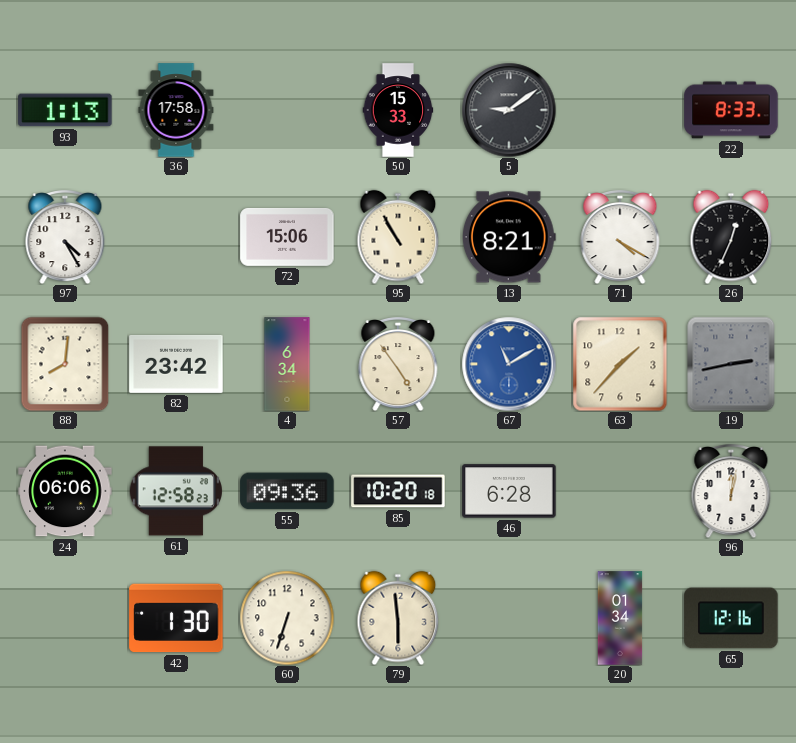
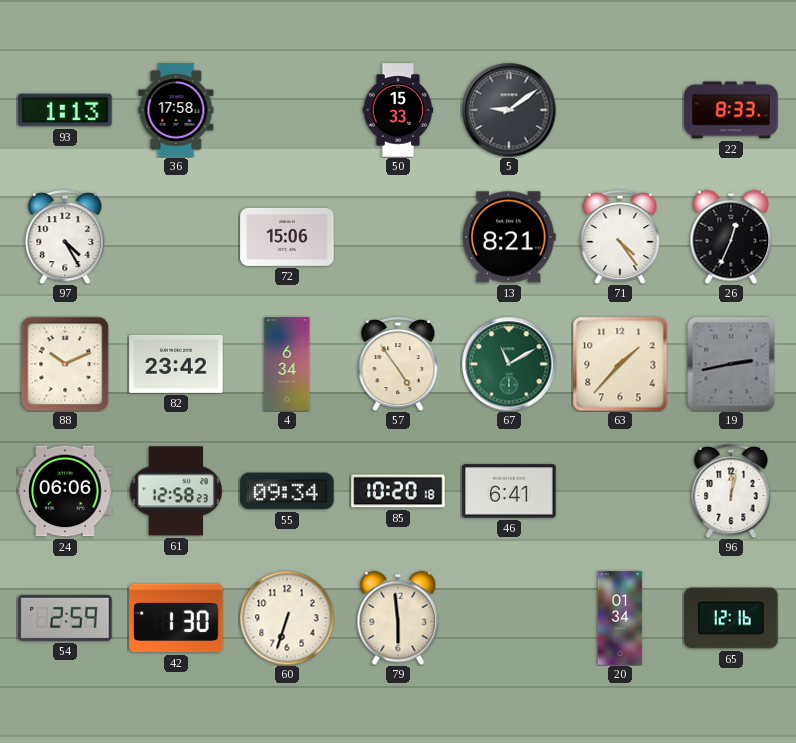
95: 10:55 -> none
71: 4:20 -> 4:24
88: 8:01 -> 10:11
67 dial: blue -> green
55: 09:36 -> 09:34
46: 6:28 -> 6:41
54: none -> 2:59
